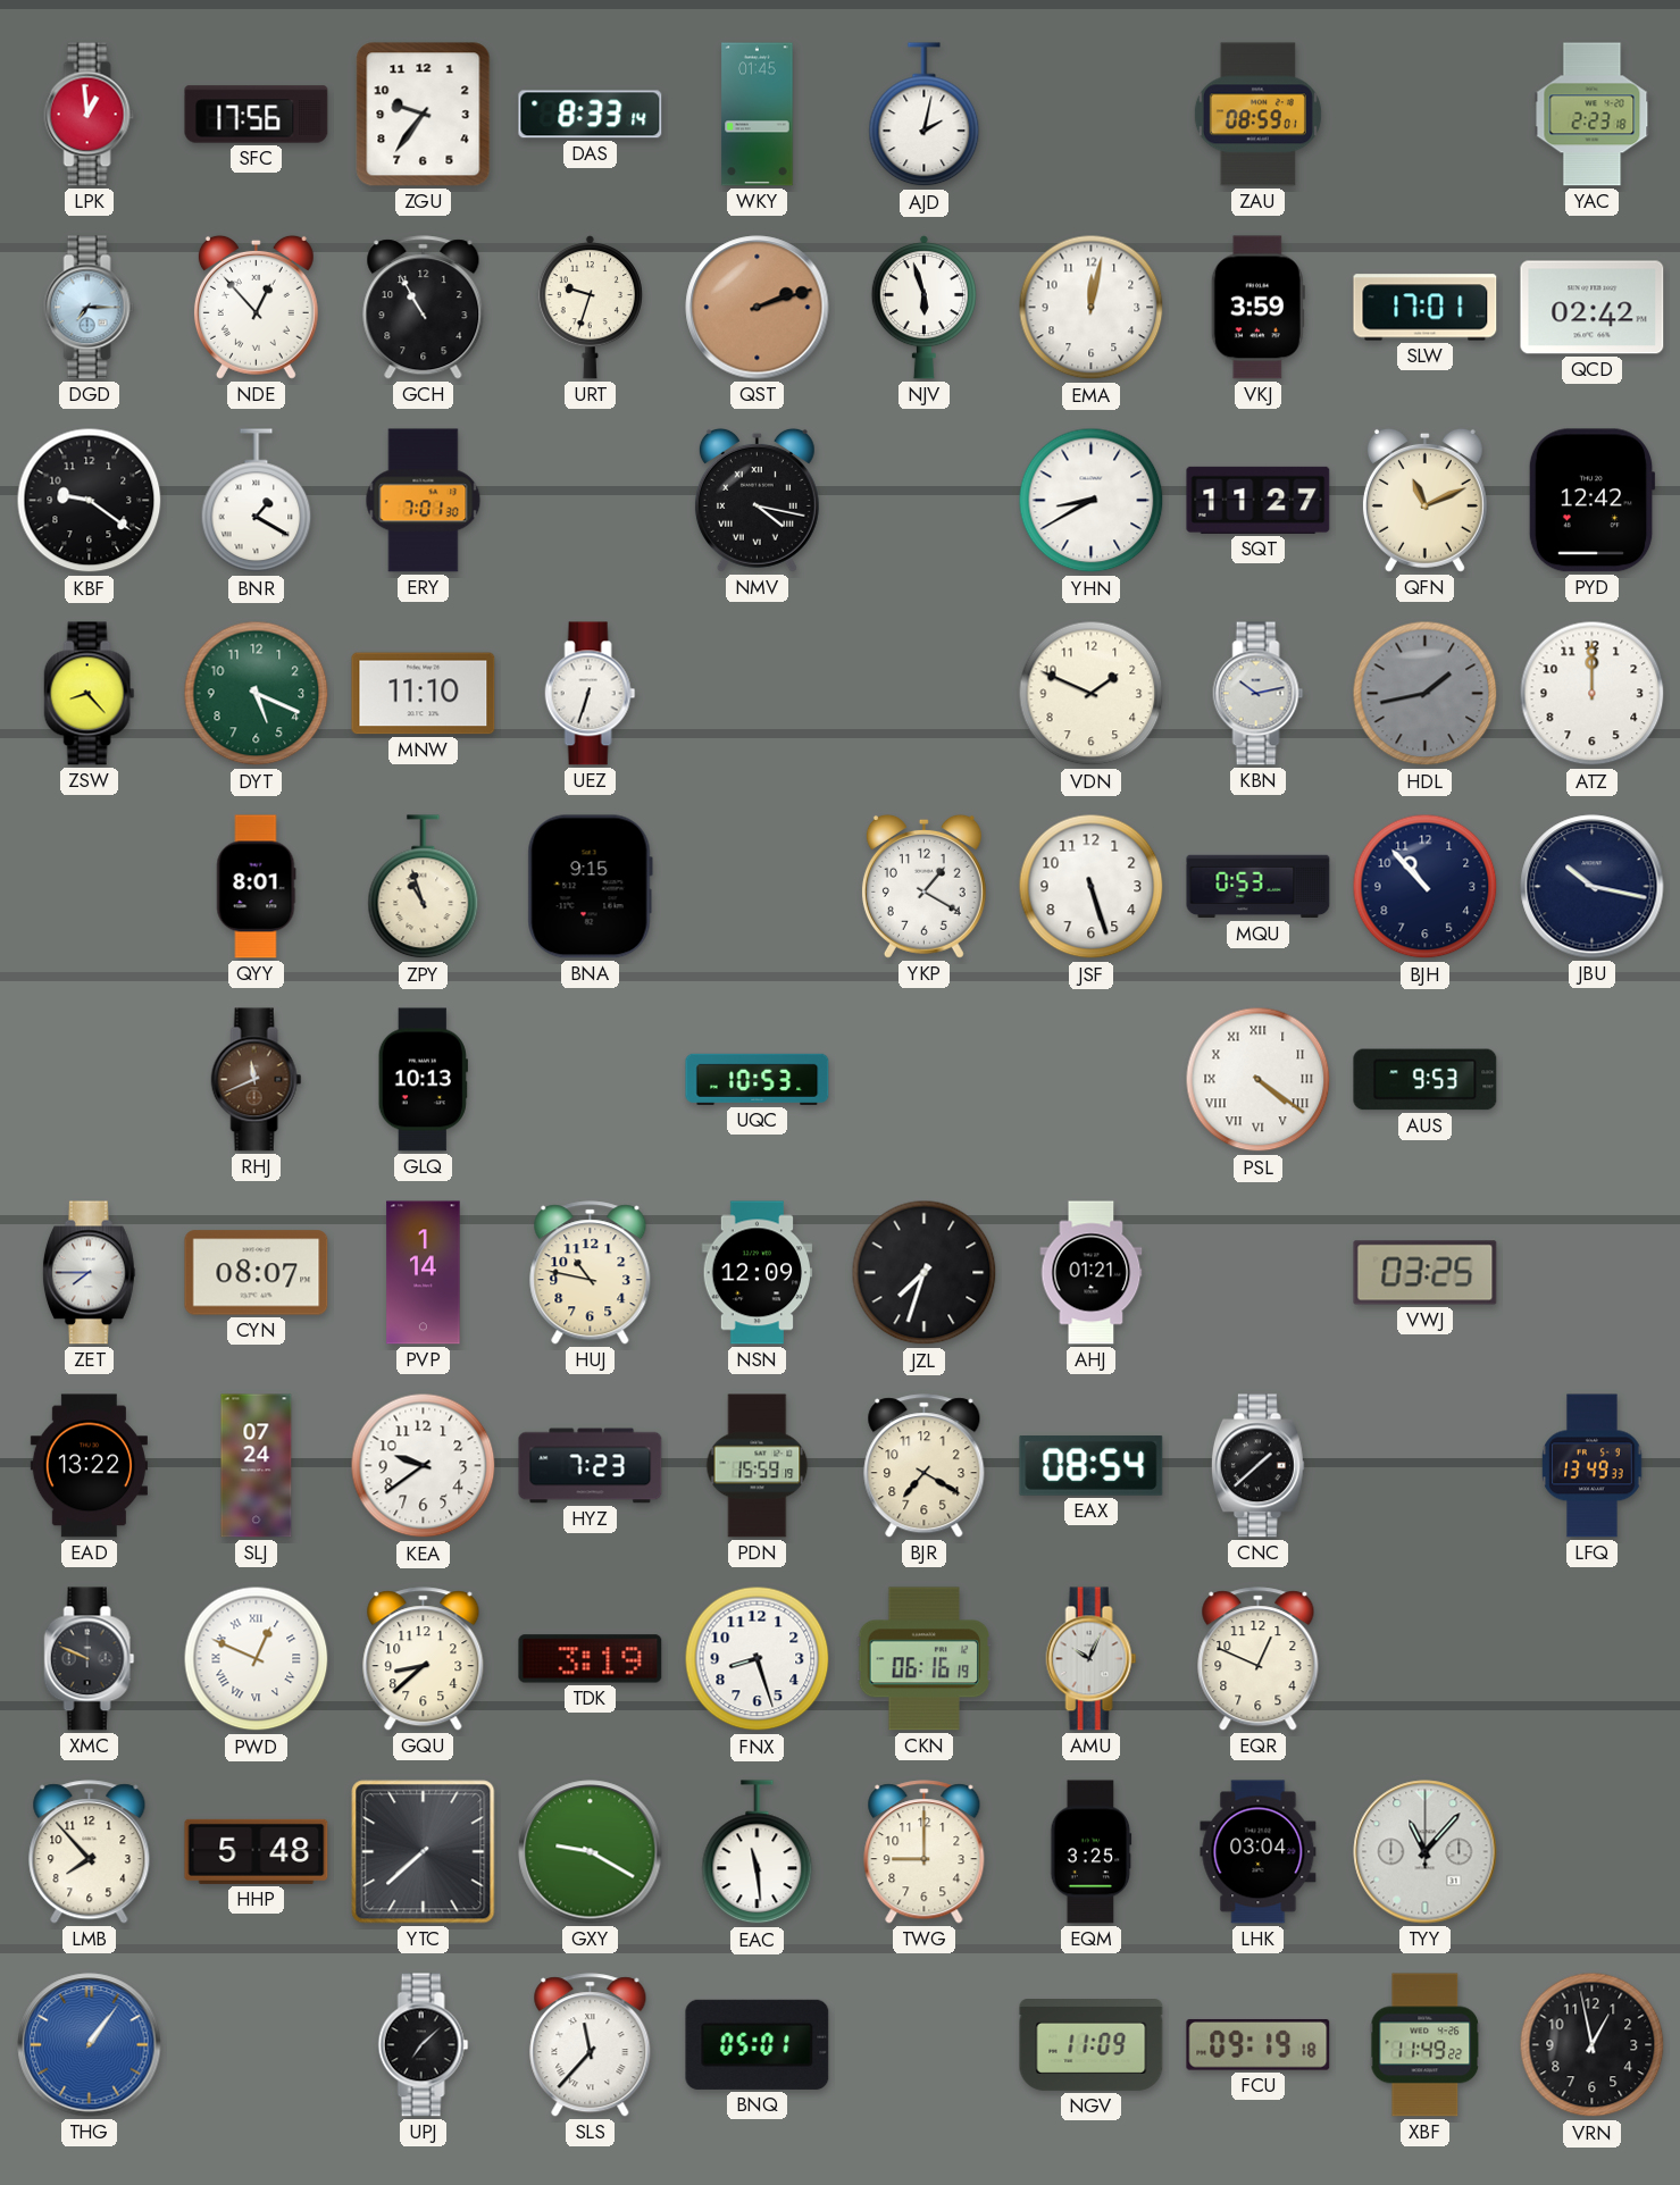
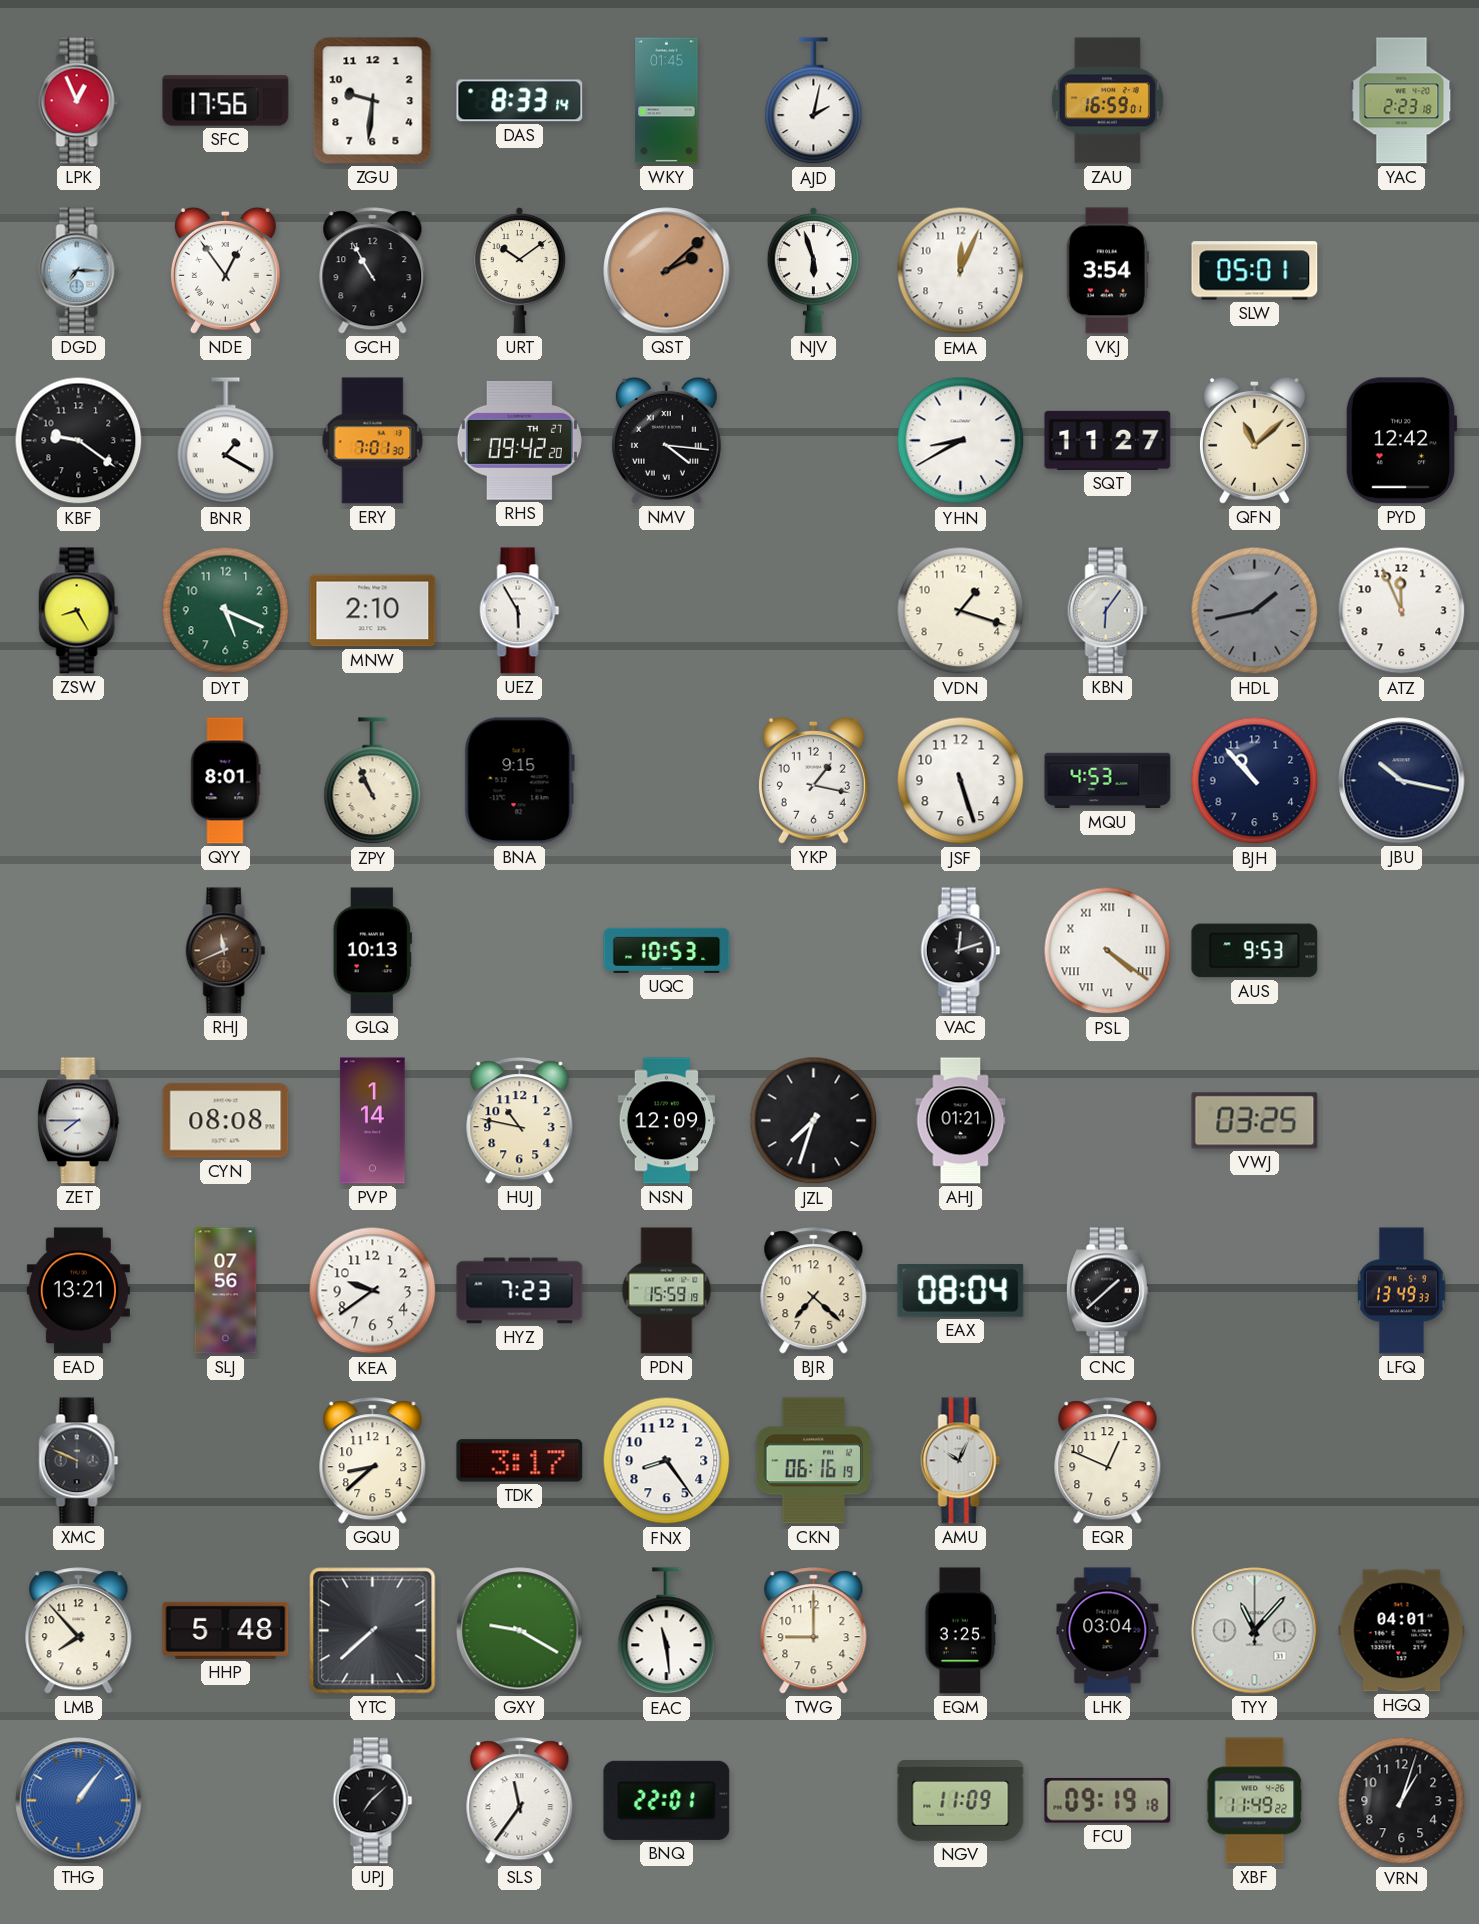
LPK: 12:59 -> 12:56
ZGU: 9:36 -> 9:31
ZAU: 08:59 -> 16:59
NDE: 12:53 -> 12:54
URT: 9:33 -> 10:09
QST: 2:12 -> 2:08
EMA: 12:02 -> 12:04
VKJ: 3:59 -> 3:54
SLW: 17:01 -> 05:01
QCD: 02:42 -> none
RHS: none -> 09:42
NMV: 4:17 -> 4:16
QFN: 11:11 -> 11:08
ZSW: 8:23 -> 8:25
MNW: 11:10 -> 2:10
UEZ: 6:33 -> 5:55
VDN: 1:49 -> 1:18
KBN: 10:13 -> 6:06
ATZ: 12:00 -> 11:56
ZPY: 10:57 -> 10:56
YKP: 1:20 -> 1:17
MQU: 0:53 -> 4:53
VAC: none -> 12:12
CYN: 08:07 -> 08:08
EAD: 13:22 -> 13:21
SLJ: 07:24 -> 07:56
BJR: 7:20 -> 7:22
EAX: 08:54 -> 08:04
PWD: 12:49 -> none
TDK: 3:19 -> 3:17
FNX: 8:27 -> 8:24
HGQ: none -> 04:01
SLS: 11:37 -> 11:36
BNQ: 05:01 -> 22:01
VRN: 12:58 -> 1:03
